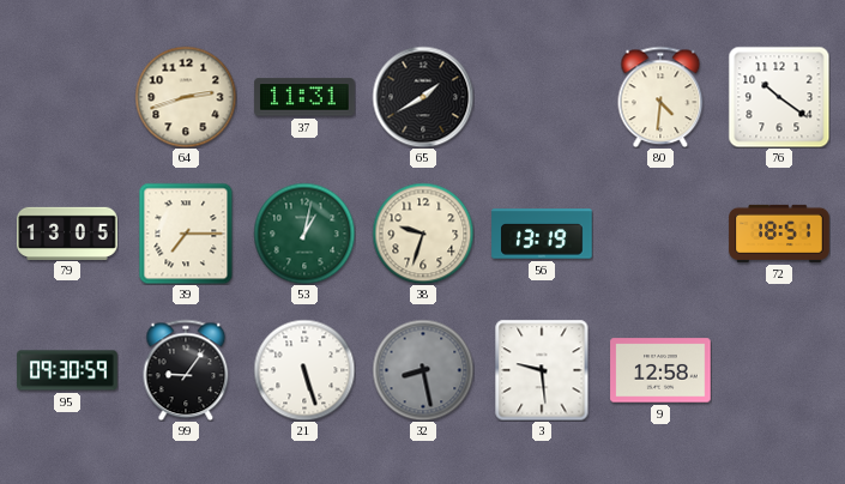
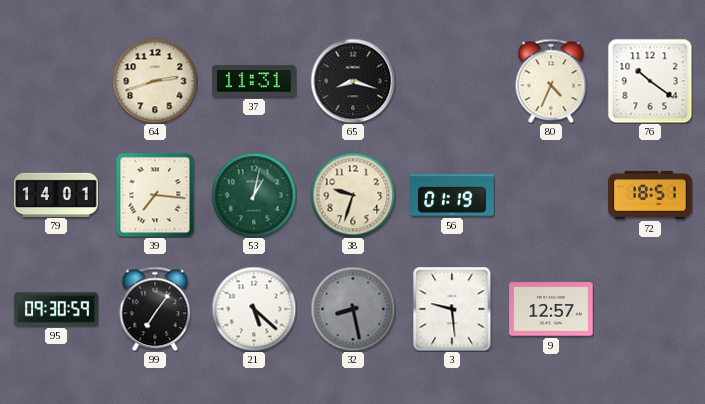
65: 1:40 -> 8:18
80: 4:31 -> 4:34
79: 13:05 -> 14:01
39: 7:15 -> 7:16
56: 13:19 -> 01:19
99: 9:06 -> 7:06
21: 5:27 -> 5:22
9: 12:58 -> 12:57
